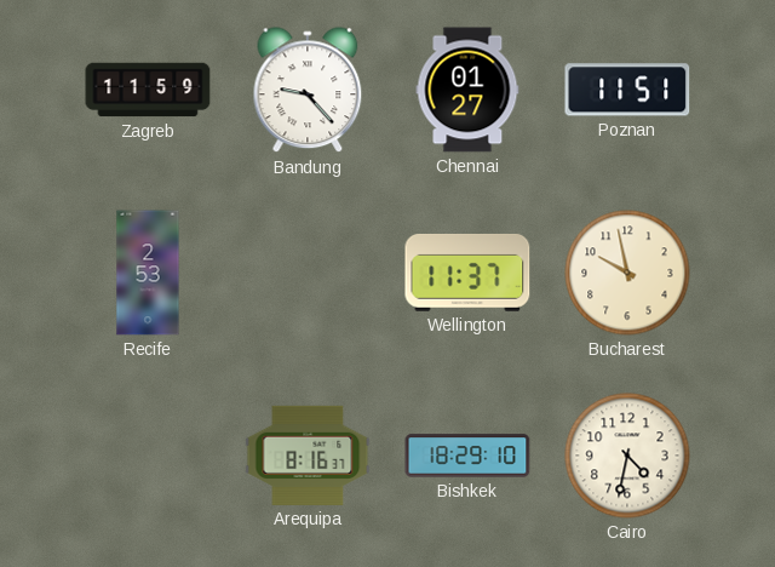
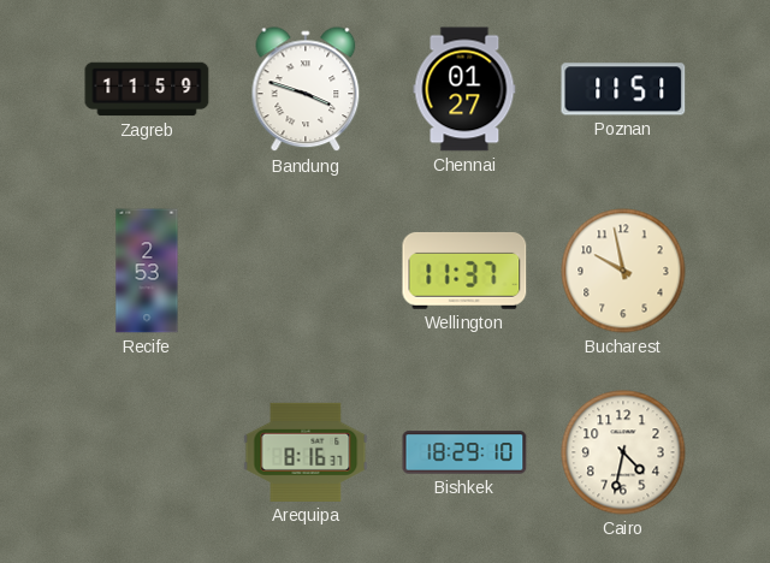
Bandung: 9:23 -> 3:48
